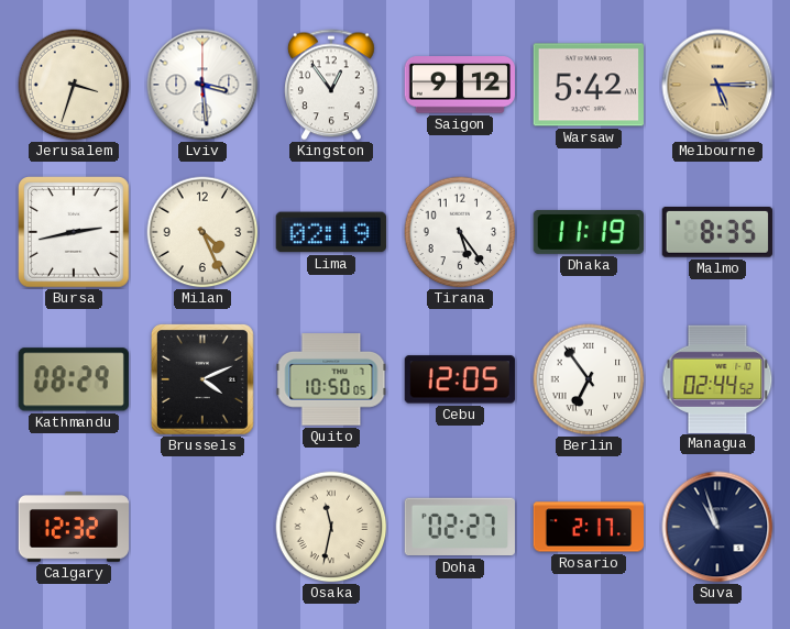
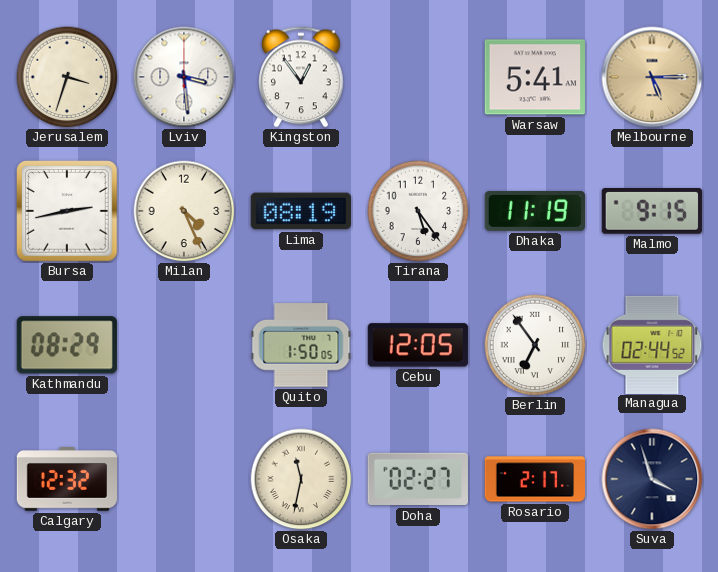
Saigon: 9:12 -> none
Warsaw: 5:42 -> 5:41
Lima: 02:19 -> 08:19
Malmo: 8:35 -> 9:15
Brussels: 4:11 -> none
Quito: 10:50 -> 1:50
Suva: 10:57 -> 3:57
